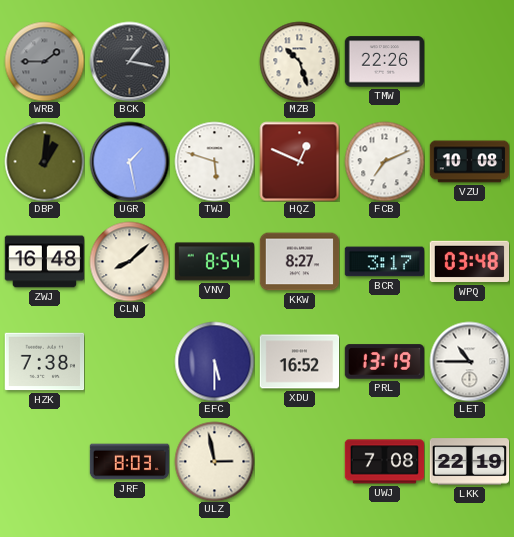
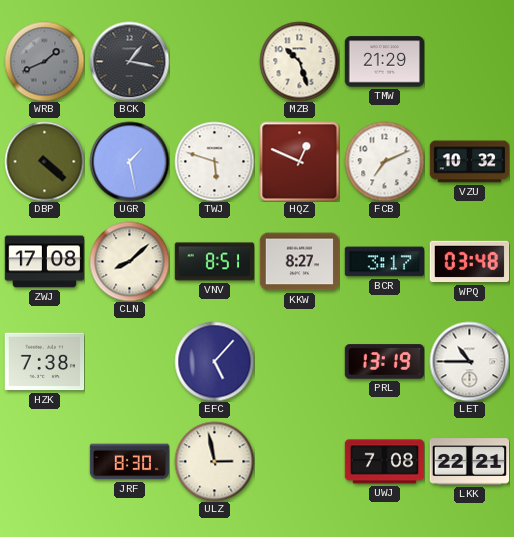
WRB: 1:45 -> 1:41
TMW: 22:26 -> 21:29
DBP: 1:01 -> 4:22
VZU: 10:08 -> 10:32
ZWJ: 16:48 -> 17:08
VNV: 8:54 -> 8:51
EFC: 5:30 -> 5:07
XDU: 16:52 -> none
JRF: 8:03 -> 8:30
LKK: 22:19 -> 22:21
